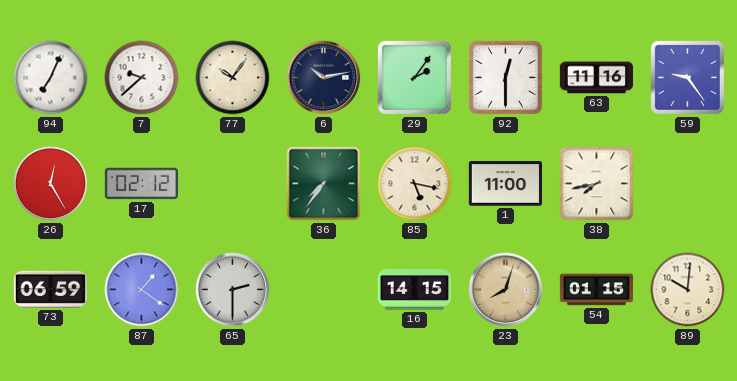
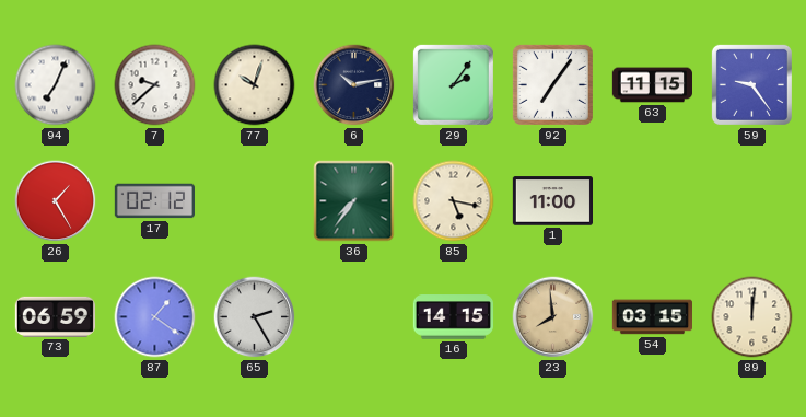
77: 10:06 -> 10:03
92: 12:30 -> 7:06
63: 11:16 -> 11:15
26: 12:25 -> 1:25
38: 7:43 -> none
65: 2:30 -> 2:25
23: 8:03 -> 7:59
54: 01:15 -> 03:15
89: 10:01 -> 12:01
